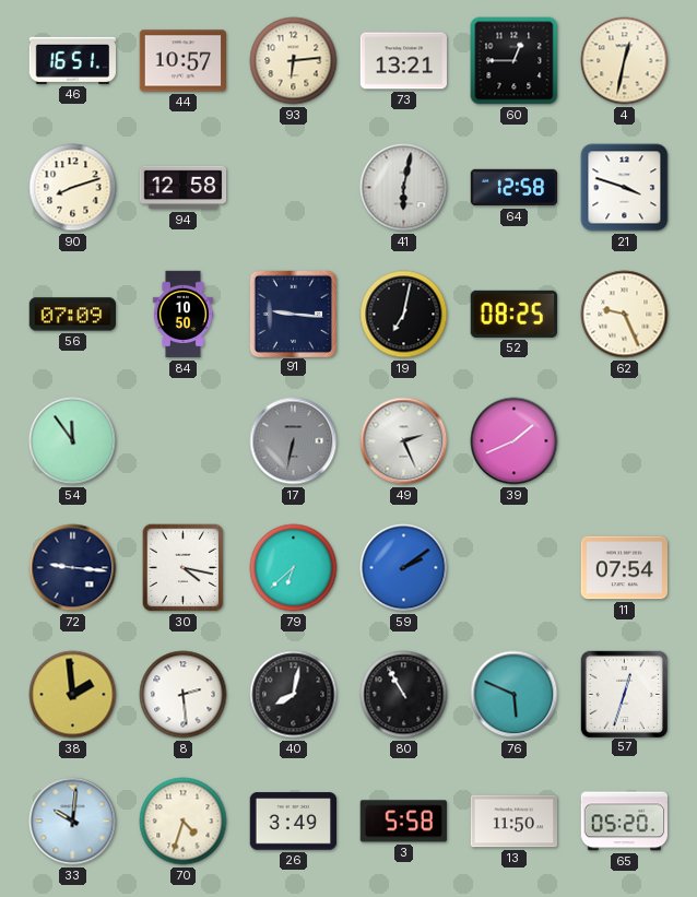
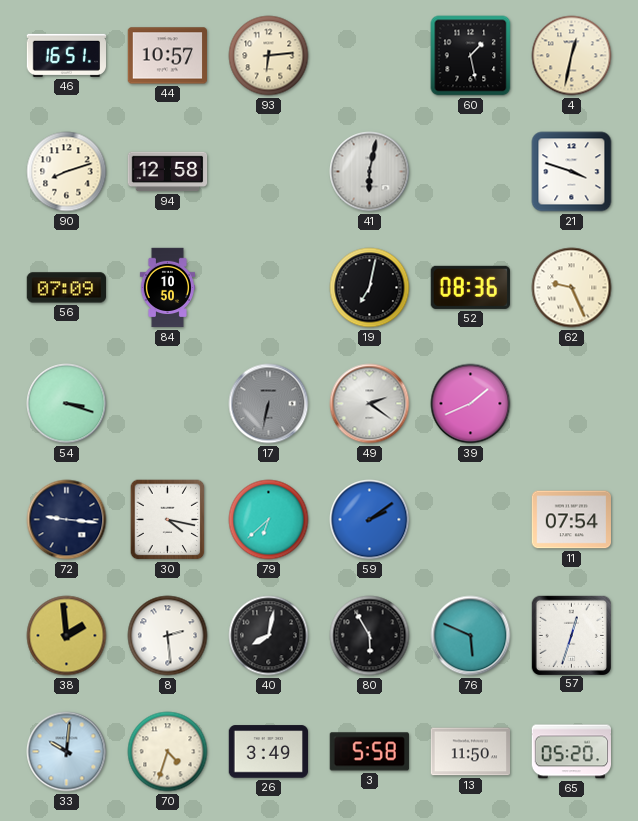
73: 13:21 -> none
60: 12:45 -> 1:28
64: 12:58 -> none
91: 9:16 -> none
52: 08:25 -> 08:36
54: 11:54 -> 3:18
49: 2:26 -> 2:21
80: 10:55 -> 5:55
